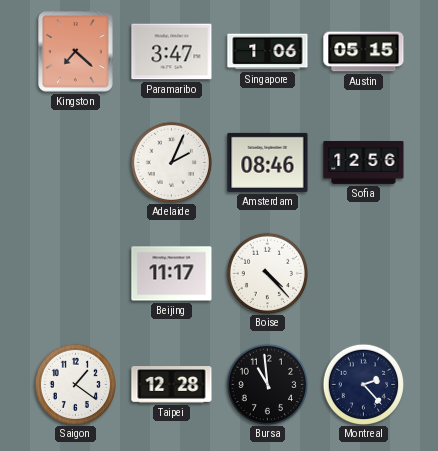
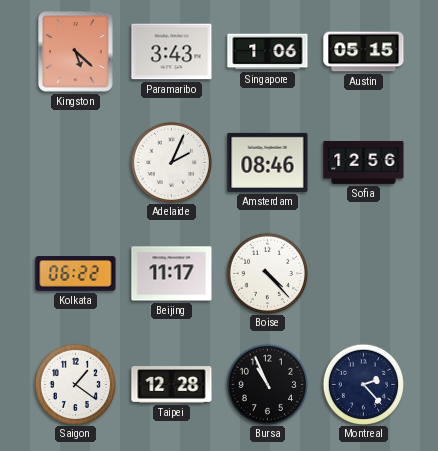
Kingston: 7:22 -> 5:22
Paramaribo: 3:47 -> 3:43
Kolkata: none -> 06:22
Bursa: 10:59 -> 10:56
